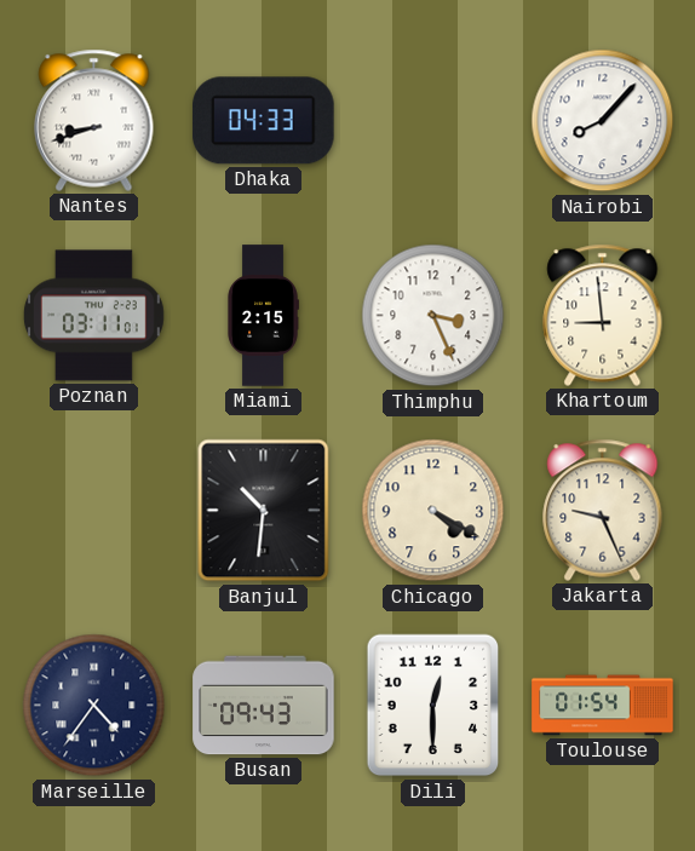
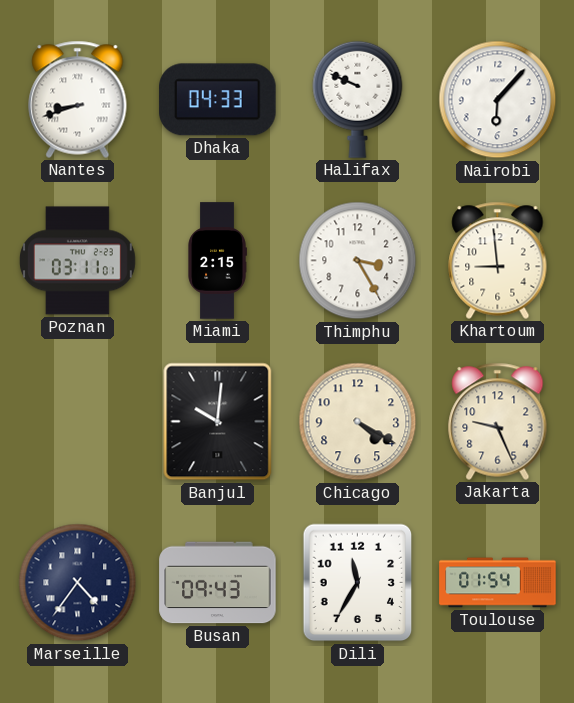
Halifax: none -> 9:49
Nairobi: 8:07 -> 6:07
Thimphu: 3:26 -> 3:25
Banjul: 10:31 -> 10:01
Dili: 12:30 -> 11:35
